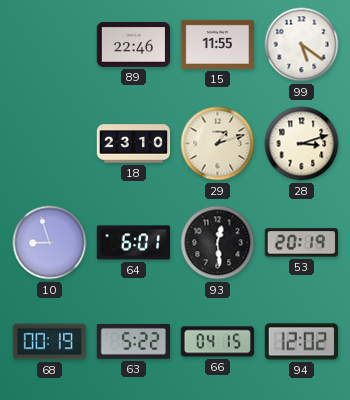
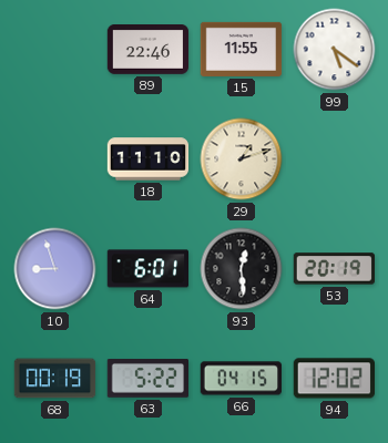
18: 23:10 -> 11:10
28: 3:12 -> none
